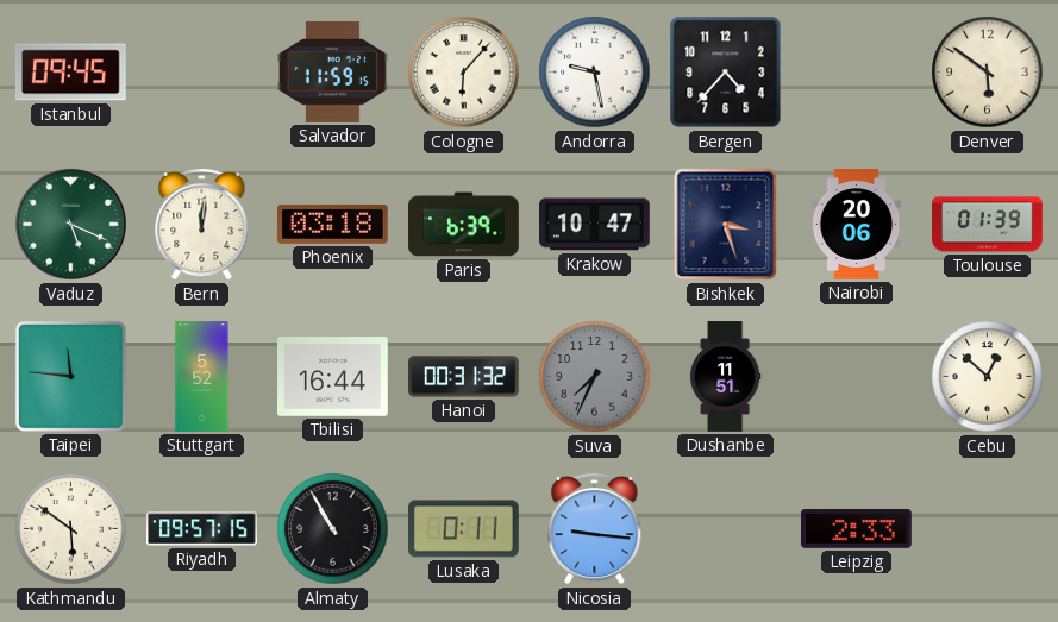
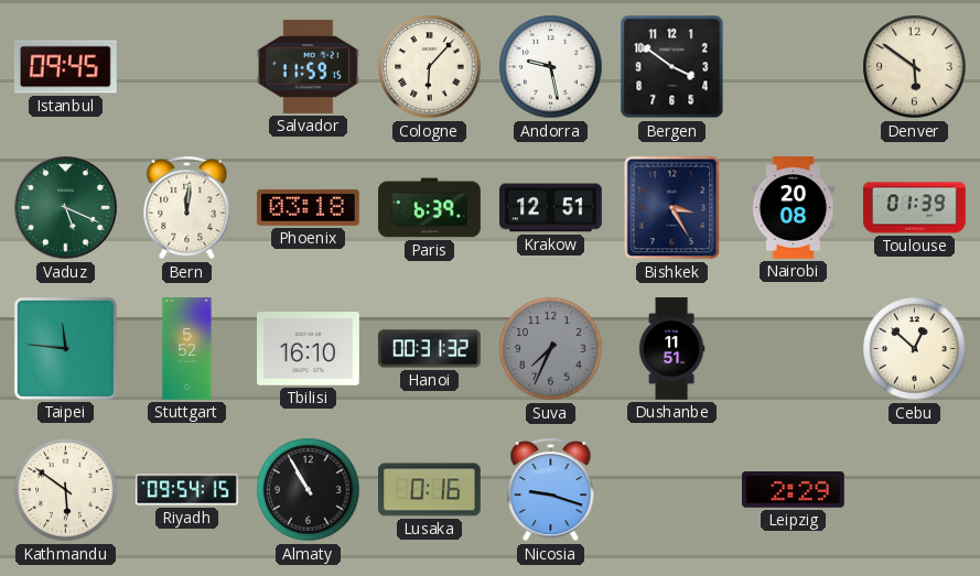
Bergen: 4:37 -> 3:51
Krakow: 10:47 -> 12:51
Bishkek: 3:27 -> 3:25
Nairobi: 20:06 -> 20:08
Tbilisi: 16:44 -> 16:10
Riyadh: 09:57 -> 09:54
Lusaka: 0:11 -> 0:16
Nicosia: 9:16 -> 9:18
Leipzig: 2:33 -> 2:29
